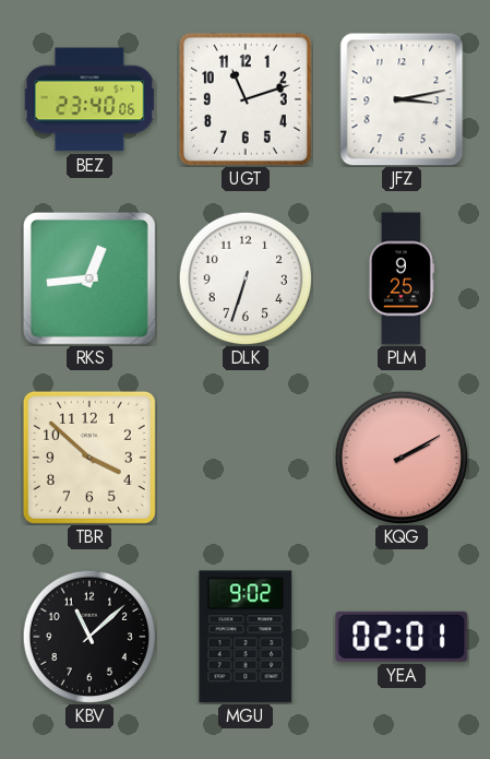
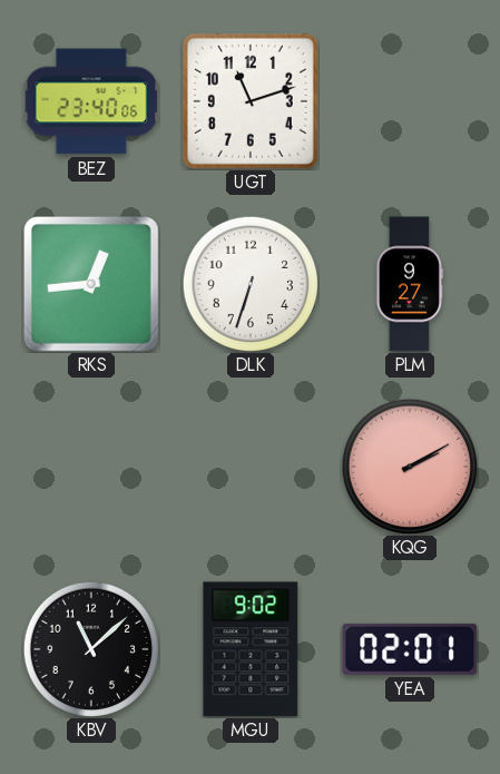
JFZ: 3:13 -> none
PLM: 9:25 -> 9:27
TBR: 3:52 -> none
